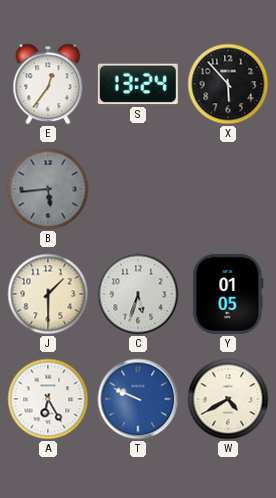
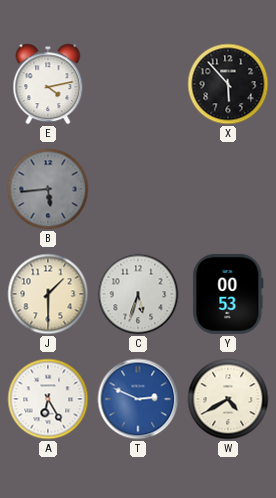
E: 12:36 -> 4:13
S: 13:24 -> none
Y: 01:05 -> 00:53
T: 9:49 -> 2:49
